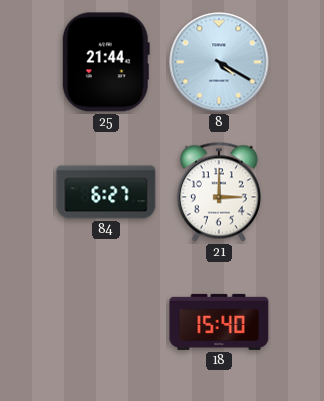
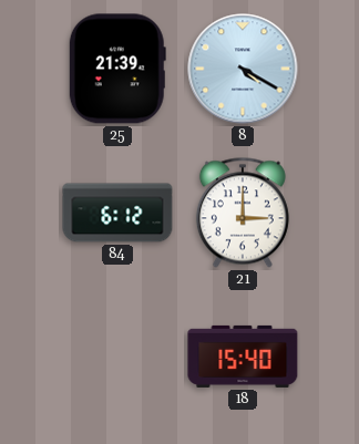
25: 21:44 -> 21:39
84: 6:27 -> 6:12
